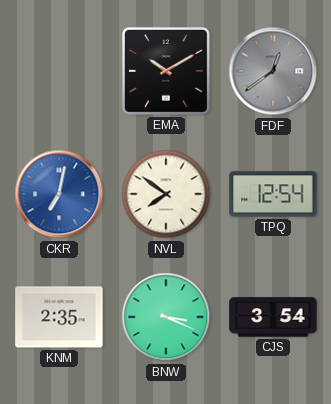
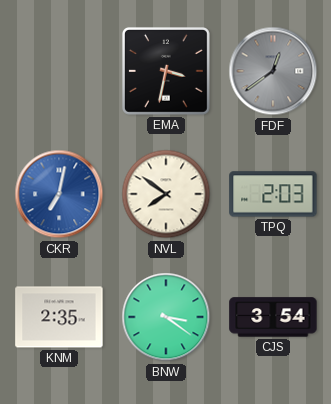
EMA: 10:10 -> 3:32
TPQ: 12:54 -> 2:03
BNW: 3:19 -> 3:21
